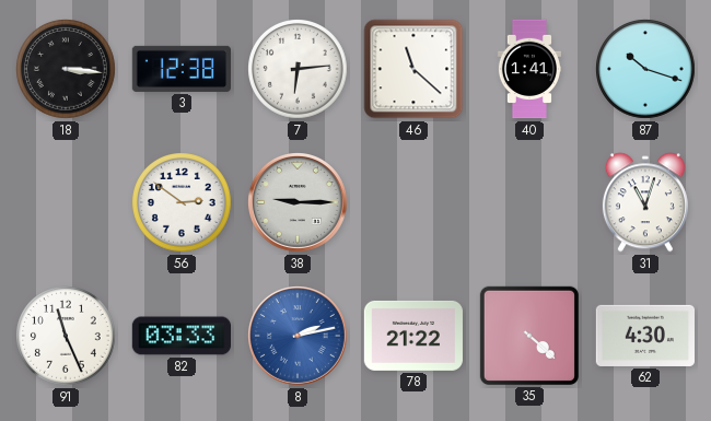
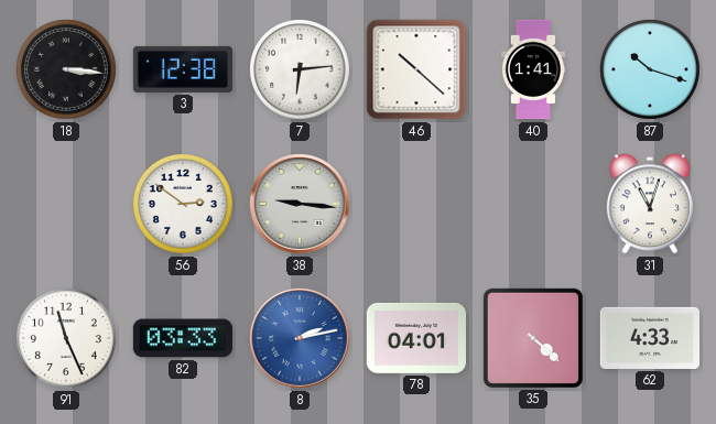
46: 11:22 -> 10:22
38: 9:15 -> 9:16
78: 21:22 -> 04:01
62: 4:30 -> 4:33
